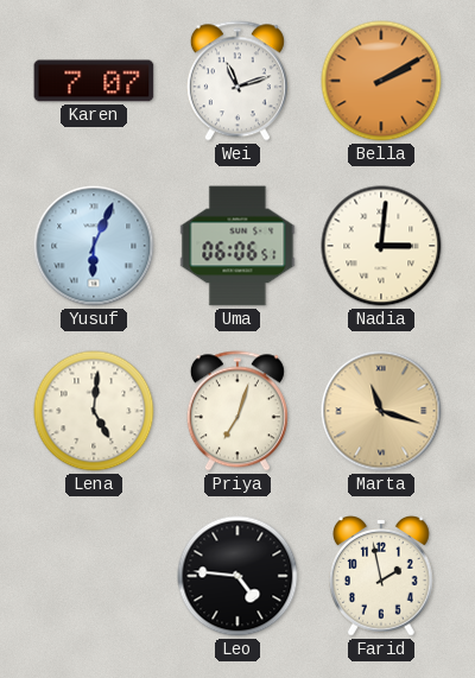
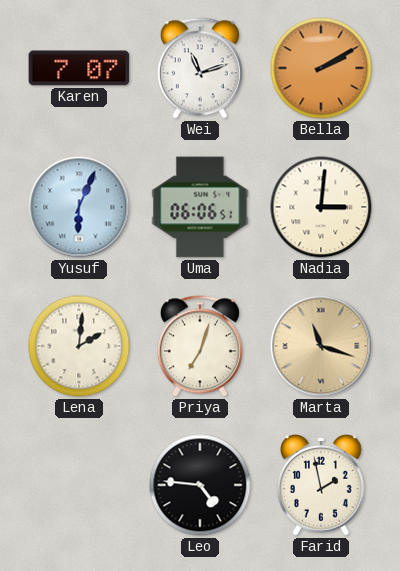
Lena: 5:01 -> 2:01
